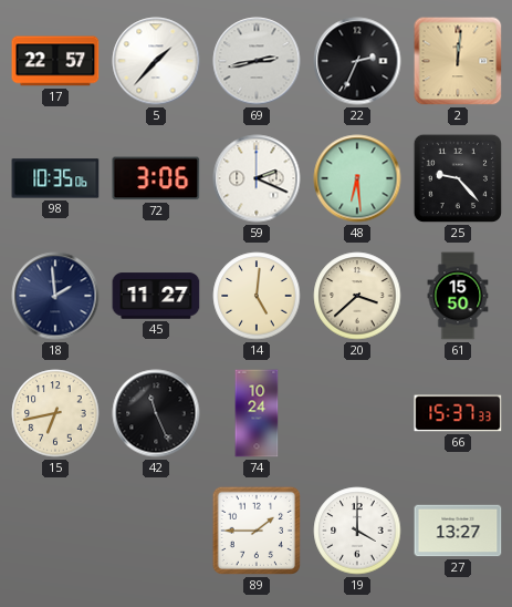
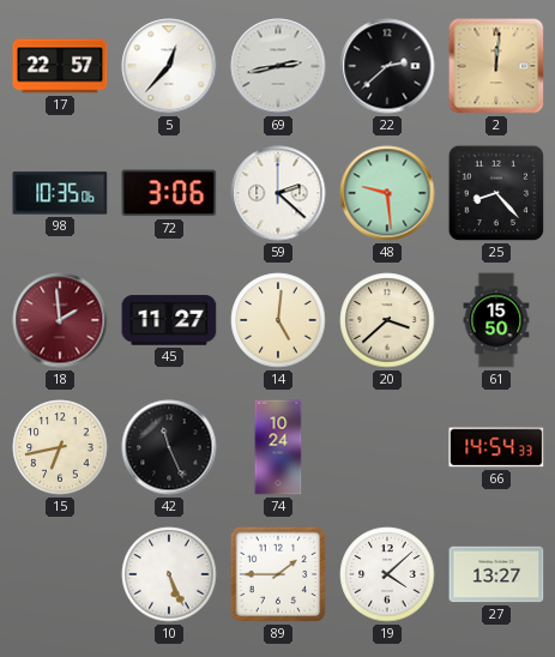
5: 1:37 -> 12:37
22: 2:34 -> 2:38
59: 2:19 -> 2:22
48: 6:29 -> 9:29
25: 9:23 -> 8:23
18 dial: navy -> burgundy
66: 15:37 -> 14:54
10: none -> 5:26
19: 4:00 -> 4:08
